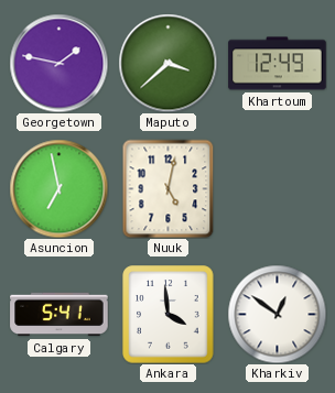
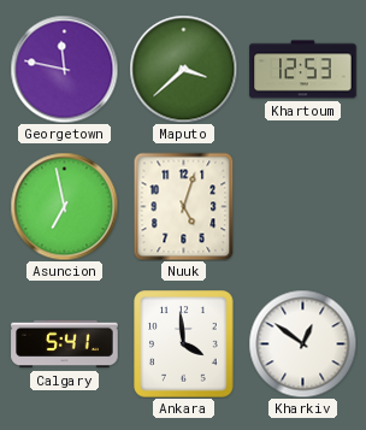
Georgetown: 1:47 -> 11:47
Khartoum: 12:49 -> 12:53
Nuuk: 5:02 -> 5:03
